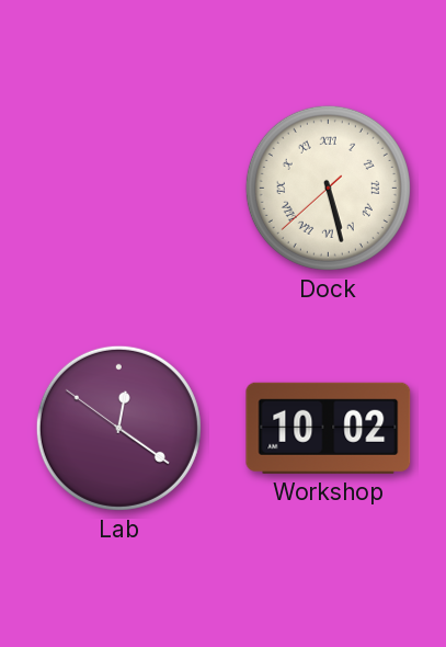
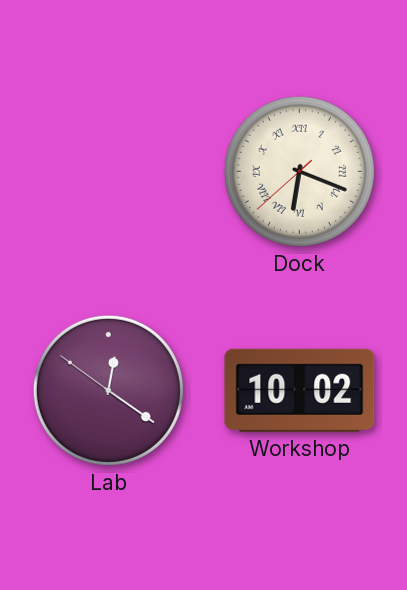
Dock: 5:27 -> 6:18
